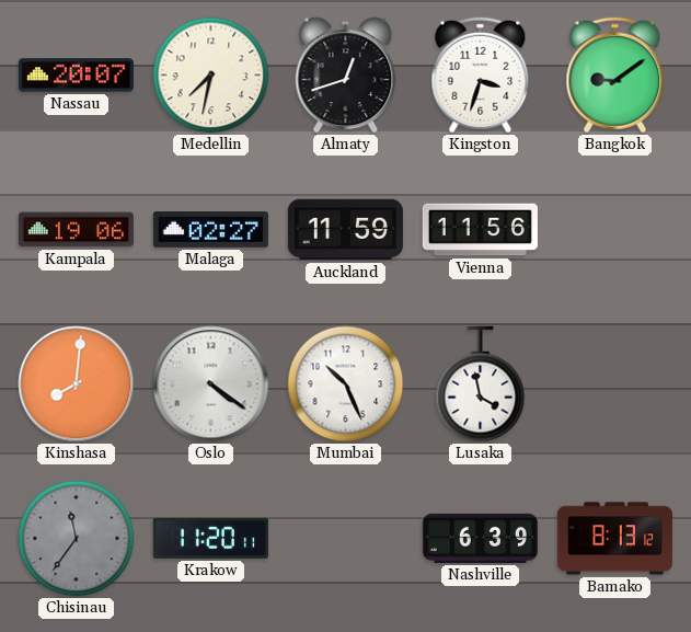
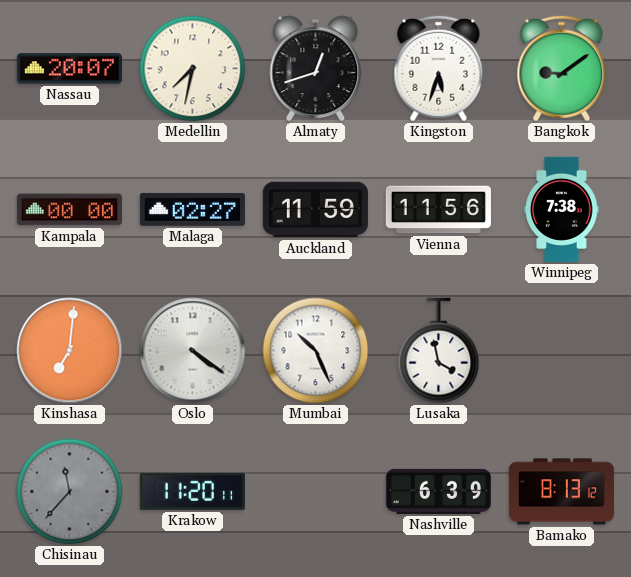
Kingston: 3:33 -> 5:33
Kampala: 19:06 -> 00:00
Winnipeg: none -> 7:38
Kinshasa: 8:01 -> 7:01
Chisinau: 11:36 -> 11:37
